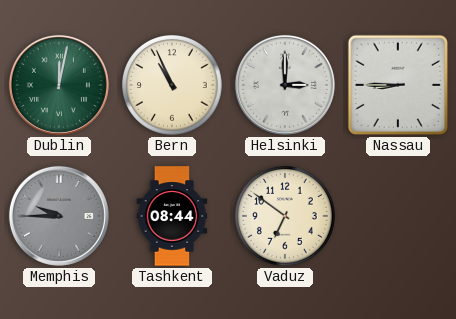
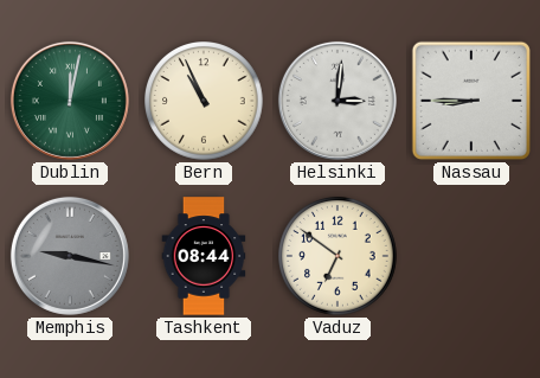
Helsinki: 3:00 -> 3:01
Memphis: 9:45 -> 9:17
